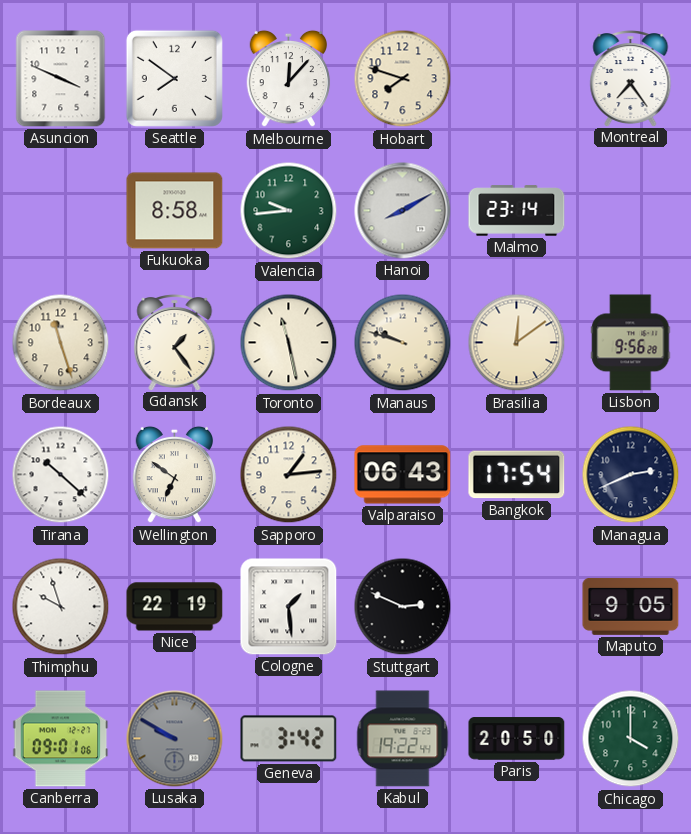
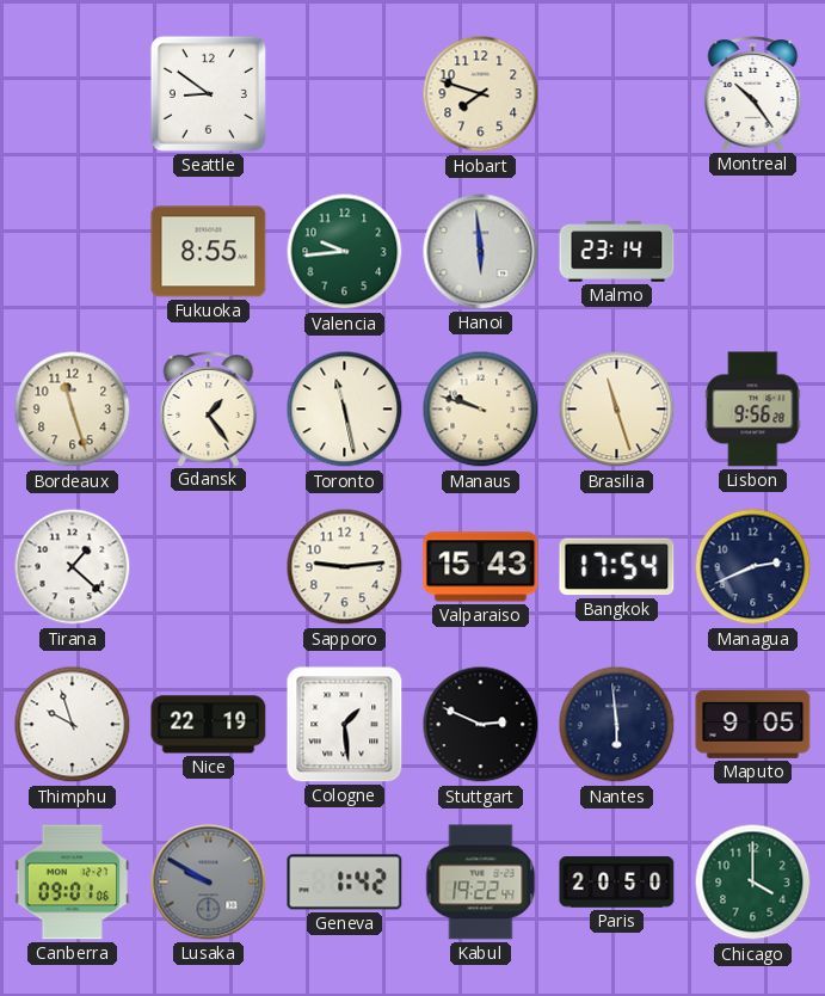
Asuncion: 3:49 -> none
Seattle: 7:51 -> 8:51
Melbourne: 12:07 -> none
Montreal: 7:24 -> 10:24
Fukuoka: 8:58 -> 8:55
Hanoi: 8:10 -> 5:59
Brasilia: 12:09 -> 11:27
Tirana: 10:22 -> 1:22
Wellington: 6:51 -> none
Sapporo: 1:14 -> 9:14
Valparaiso: 06:43 -> 15:43
Nantes: none -> 5:59
Geneva: 3:42 -> 1:42
